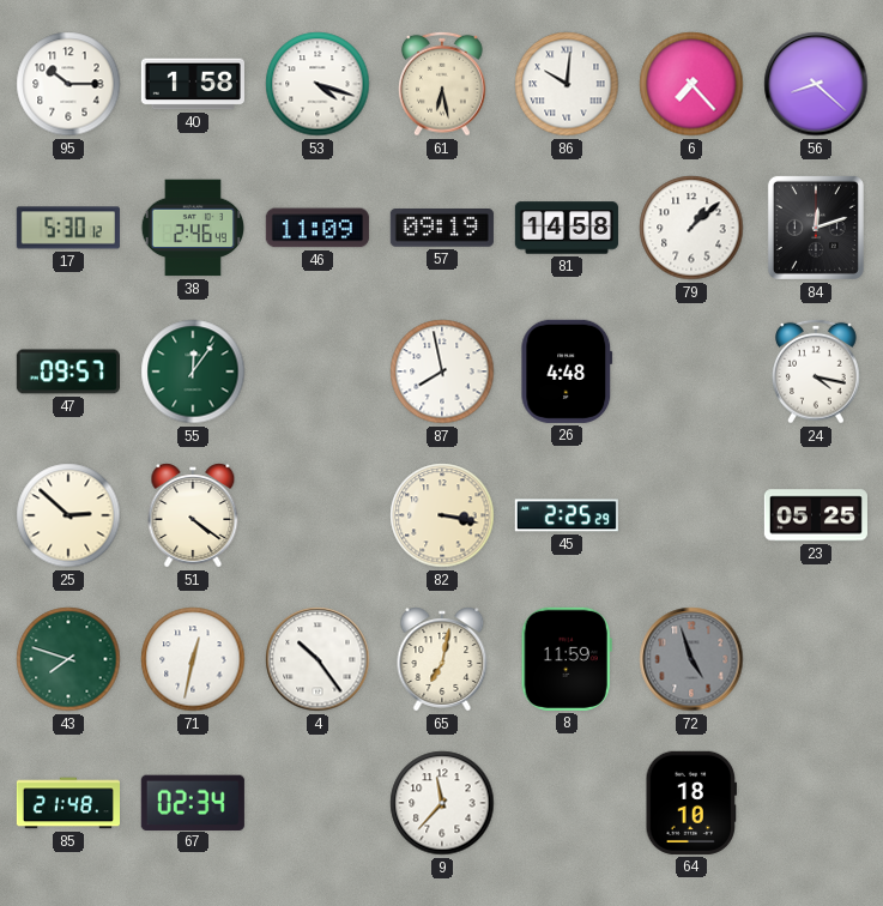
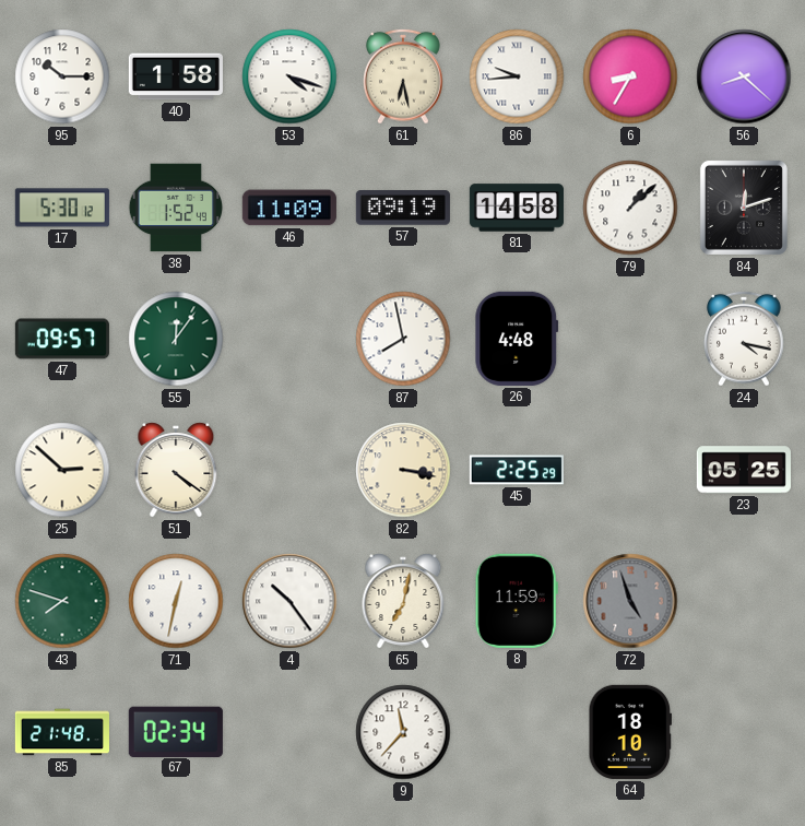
86: 10:01 -> 9:44
6: 7:23 -> 8:35
38: 2:46 -> 1:52
